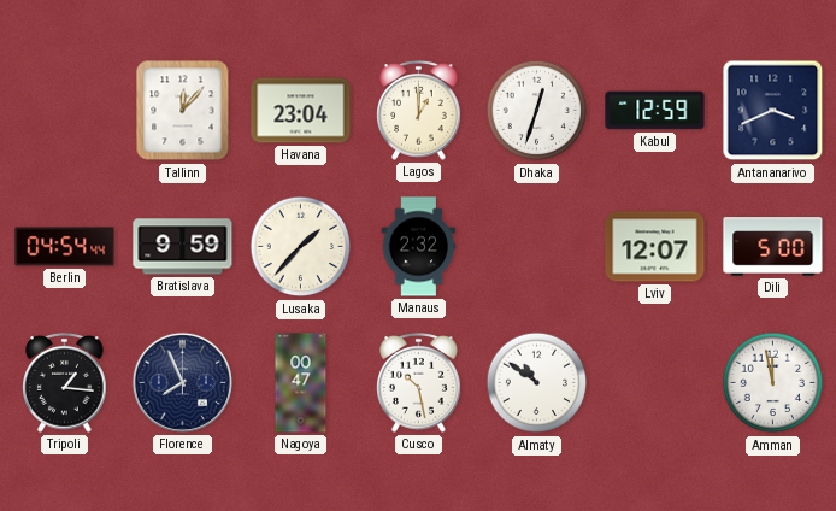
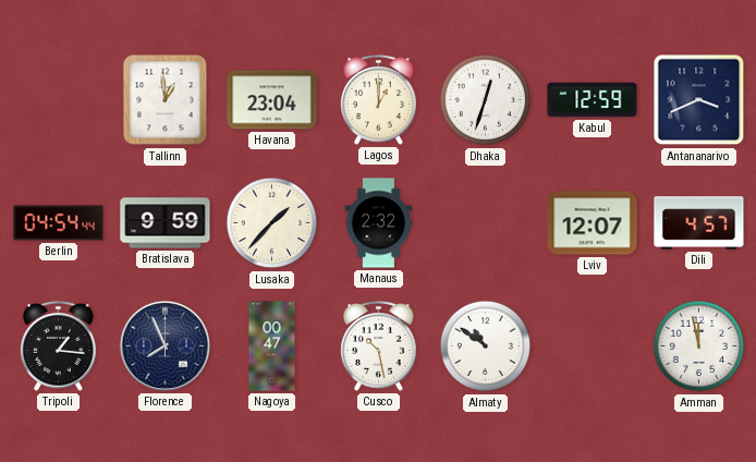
Tallinn: 12:07 -> 12:59
Dili: 5:00 -> 4:57
